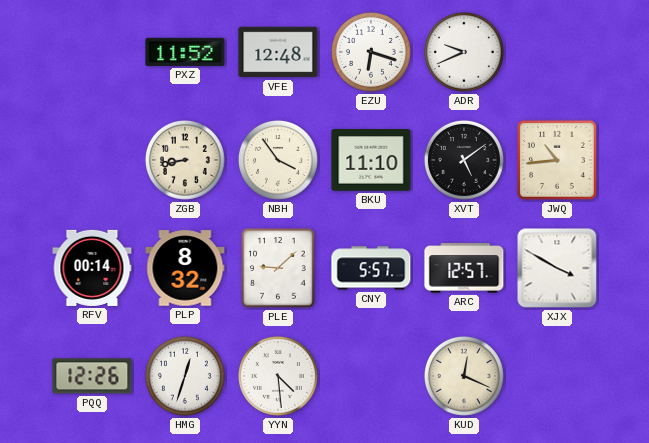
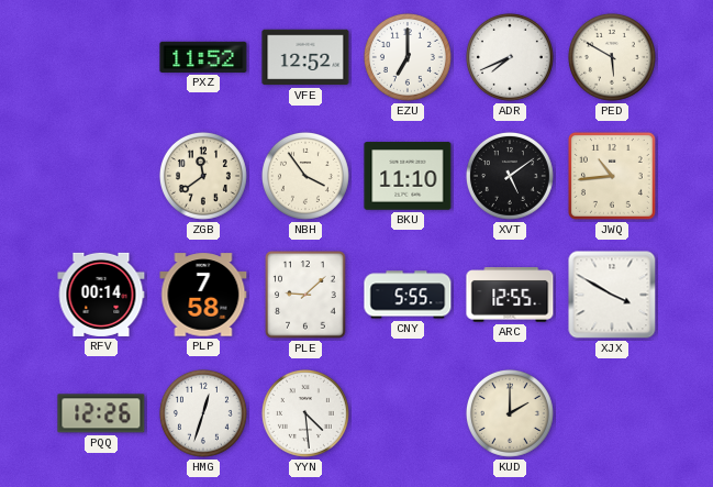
VFE: 12:48 -> 12:52
EZU: 6:18 -> 7:00
ADR: 9:41 -> 7:41
PED: none -> 5:50
ZGB: 8:43 -> 11:39
PLP: 8:32 -> 7:58
CNY: 5:57 -> 5:55
ARC: 12:57 -> 12:55
KUD: 12:19 -> 2:00
